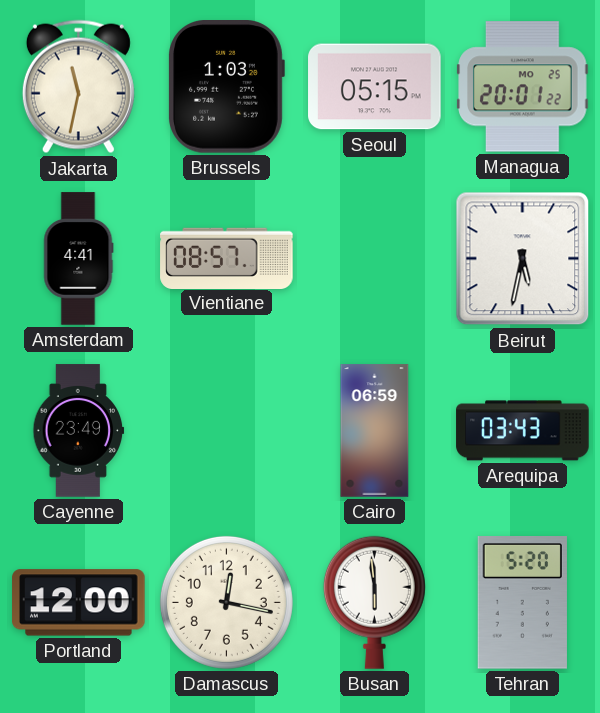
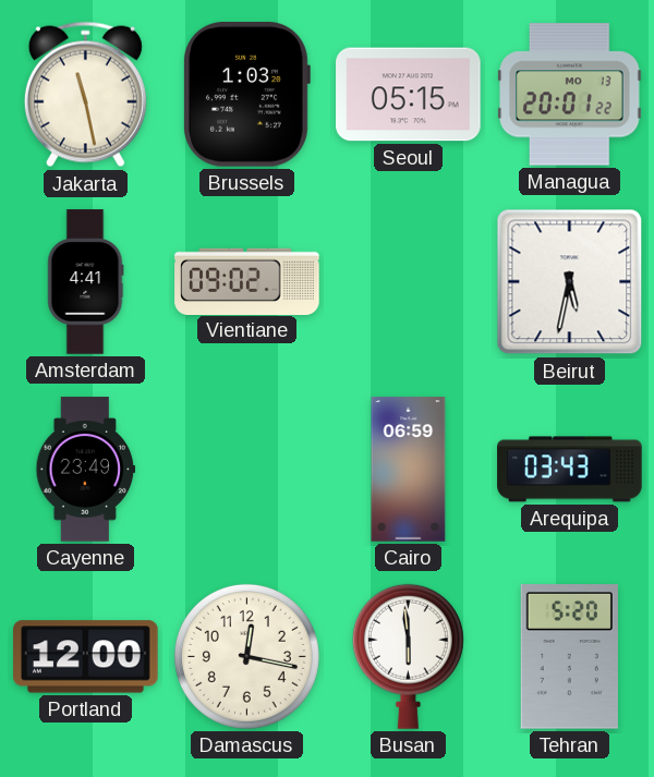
Jakarta: 11:32 -> 11:28
Managua date: MO 25 -> MO 13
Vientiane: 08:57 -> 09:02
